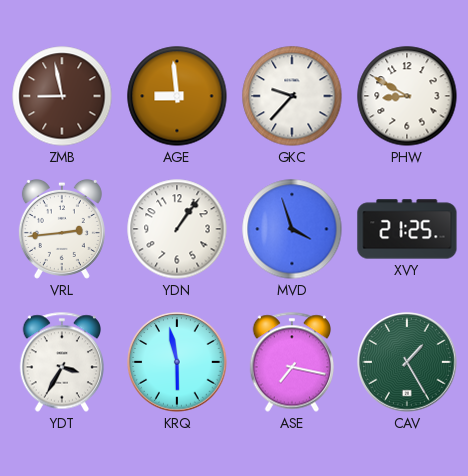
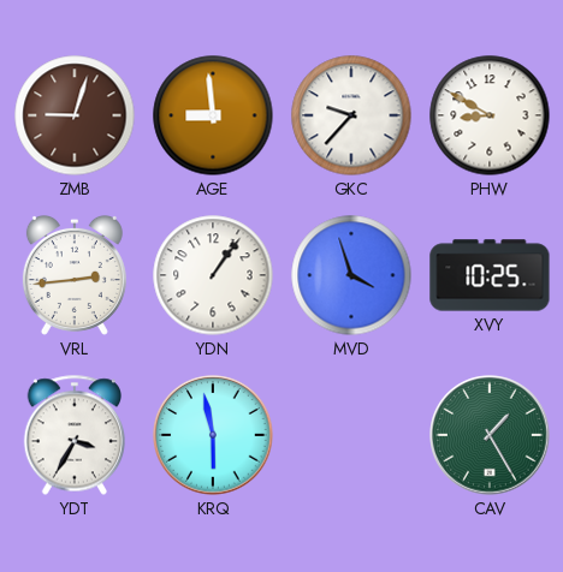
ZMB: 8:58 -> 9:03
XVY: 21:25 -> 10:25
ASE: 7:17 -> none
